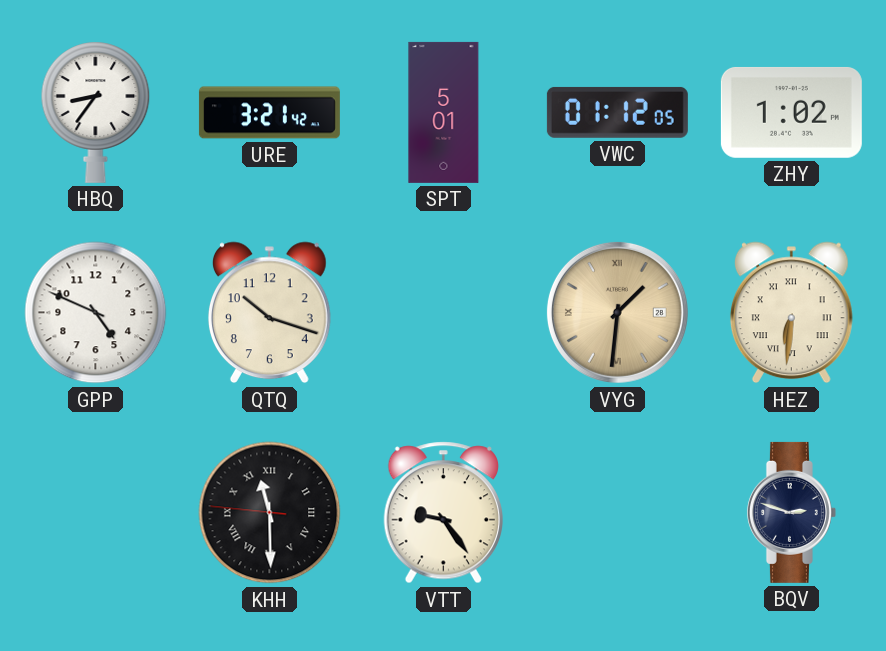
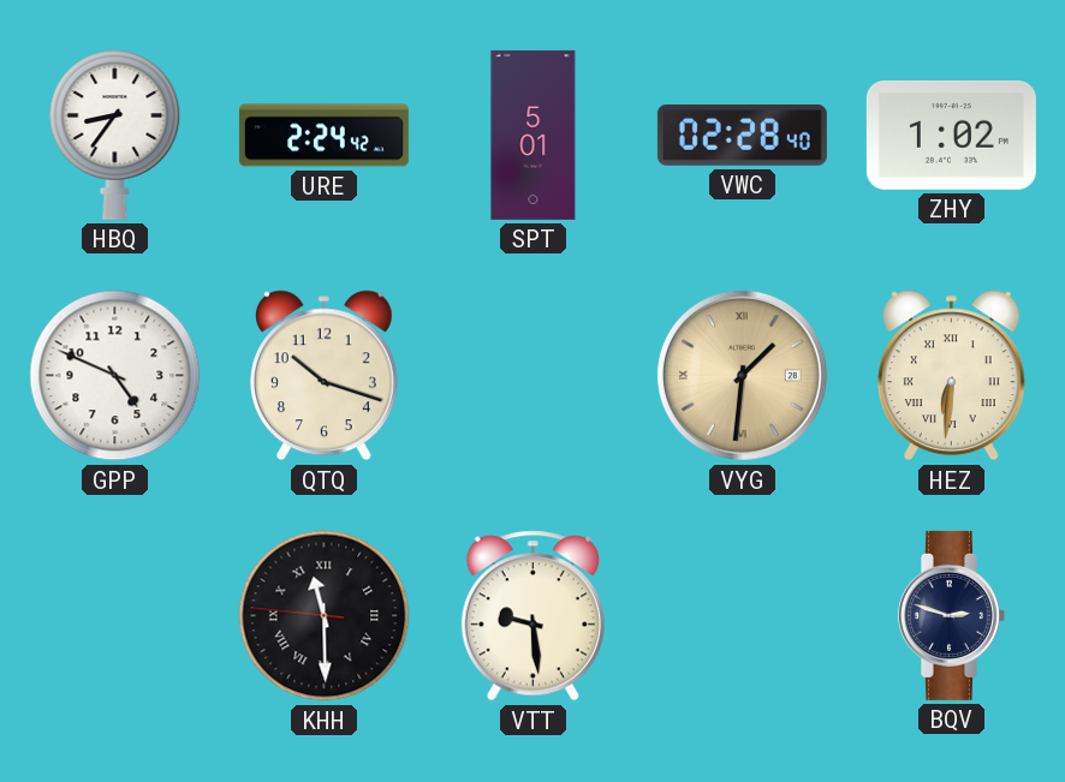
URE: 3:21 -> 2:24
VWC: 01:12 -> 02:28
VTT: 9:24 -> 9:29
